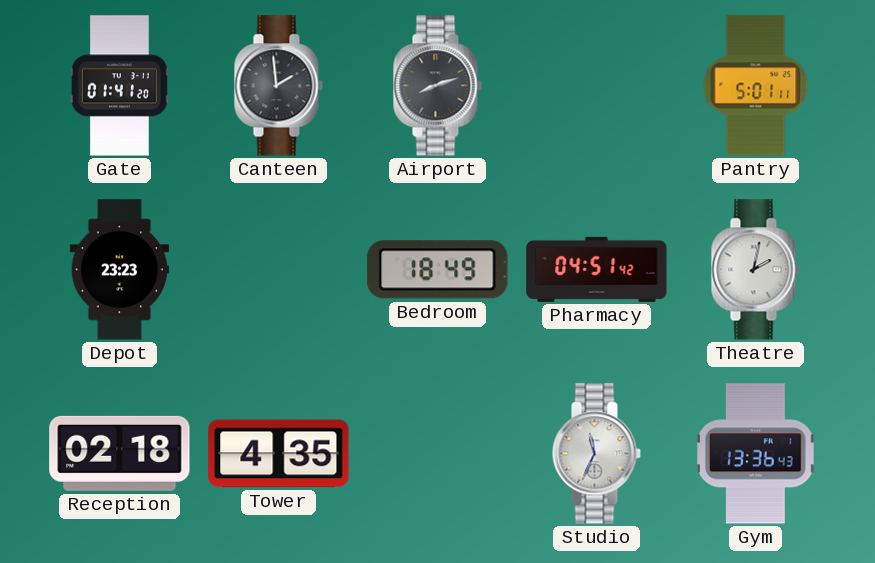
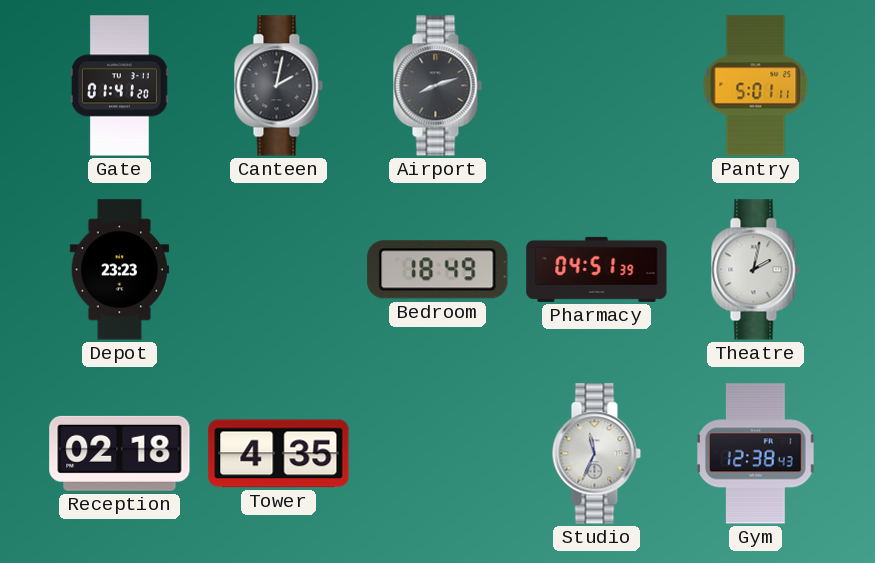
Canteen: 1:59 -> 2:02
Pharmacy: 04:51:42 -> 04:51:39
Gym: 13:36 -> 12:38
